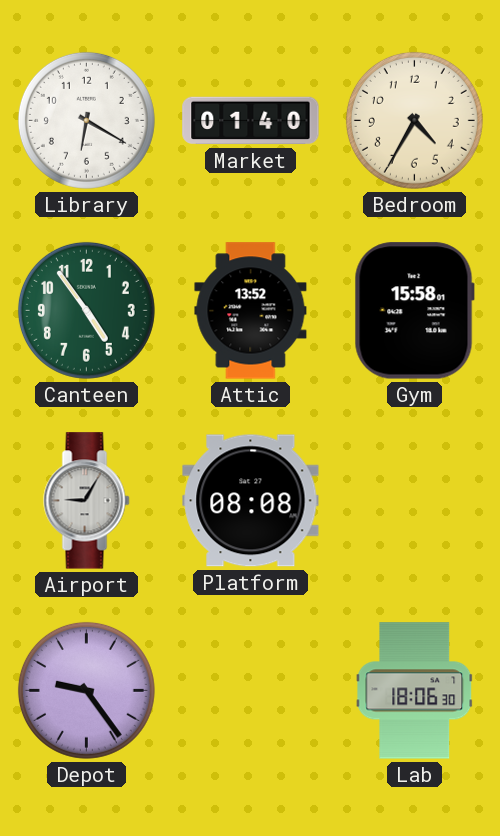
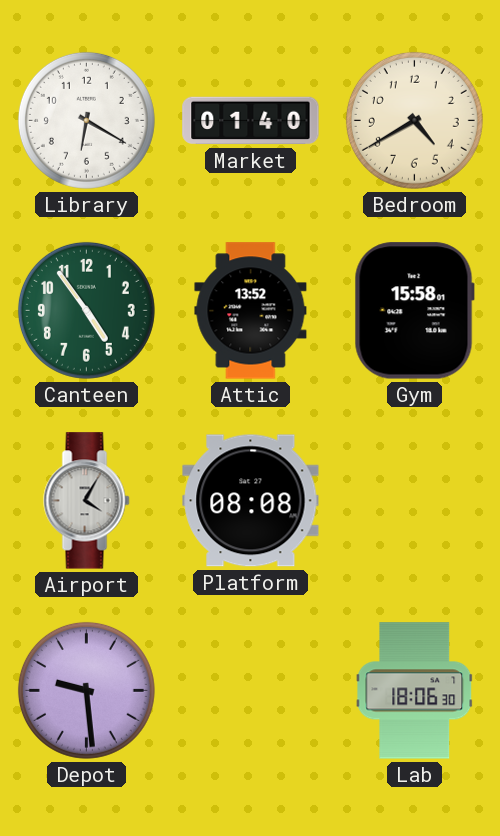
Bedroom: 4:35 -> 4:40
Airport: 9:05 -> 4:05
Depot: 9:24 -> 9:29
